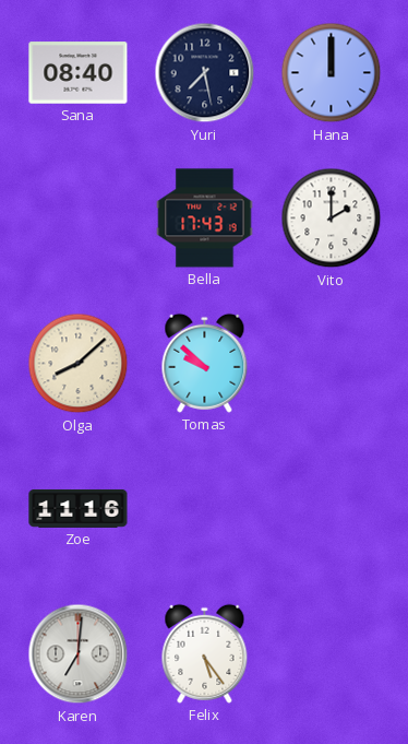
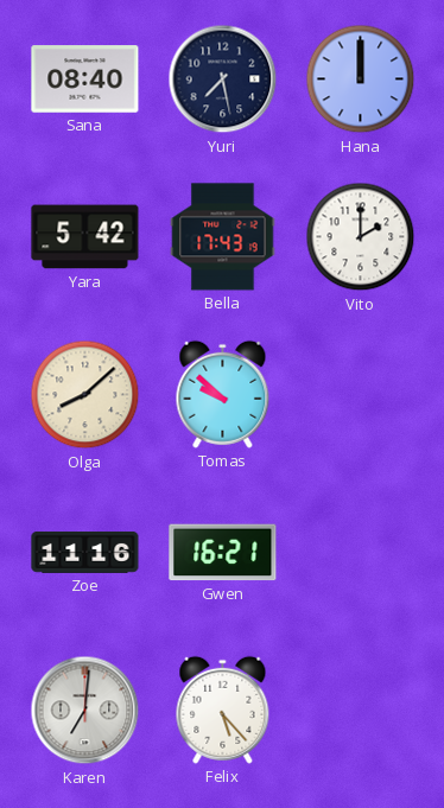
Yara: none -> 5:42
Gwen: none -> 16:21
Felix: 5:24 -> 5:23
